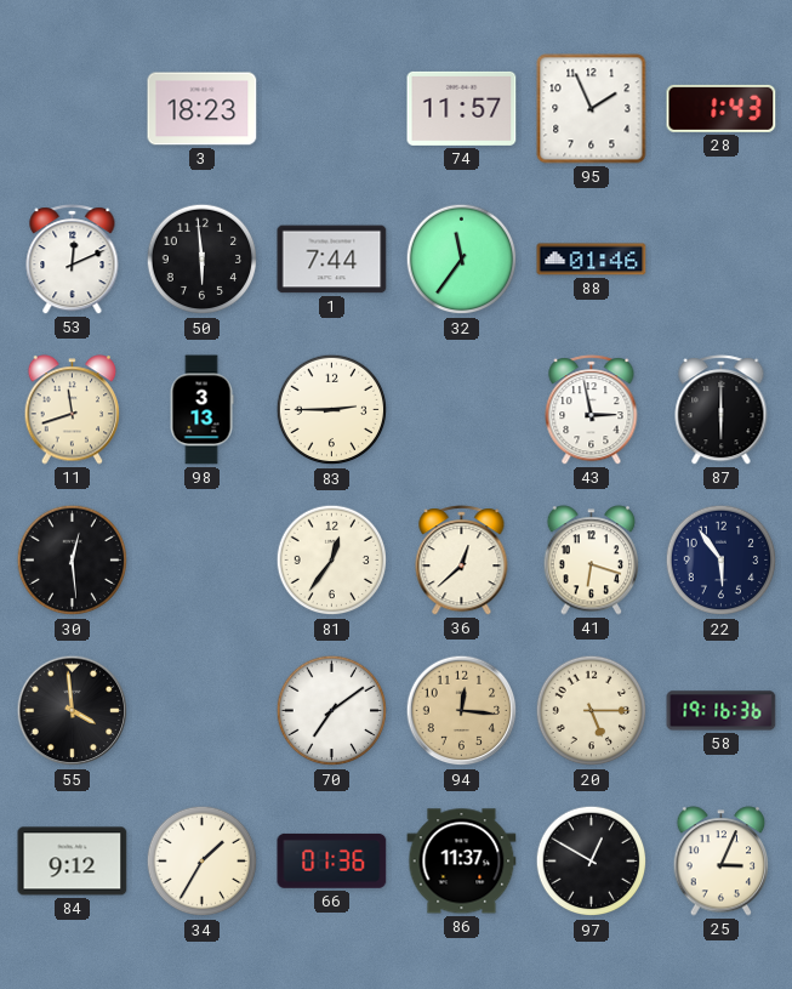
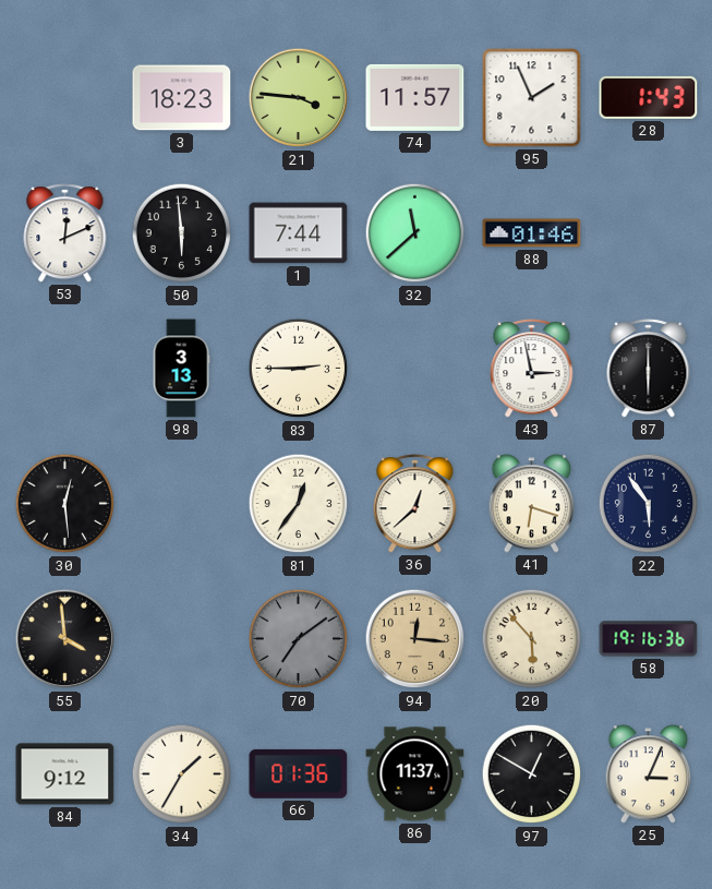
21: none -> 3:46
32: 11:36 -> 11:38
11: 11:42 -> none
70 dial: white -> grey
20: 5:15 -> 5:53
